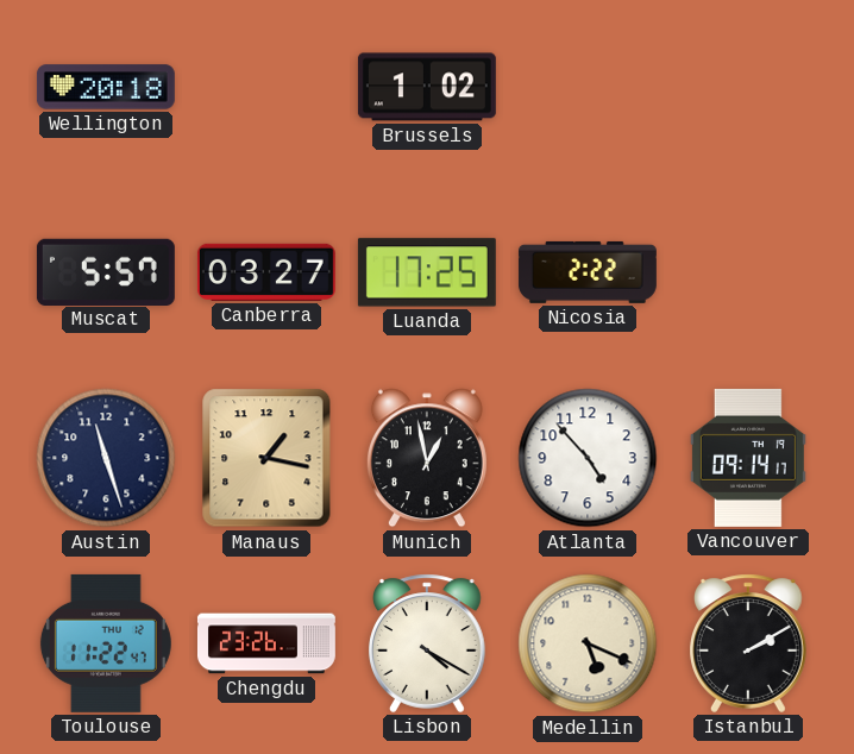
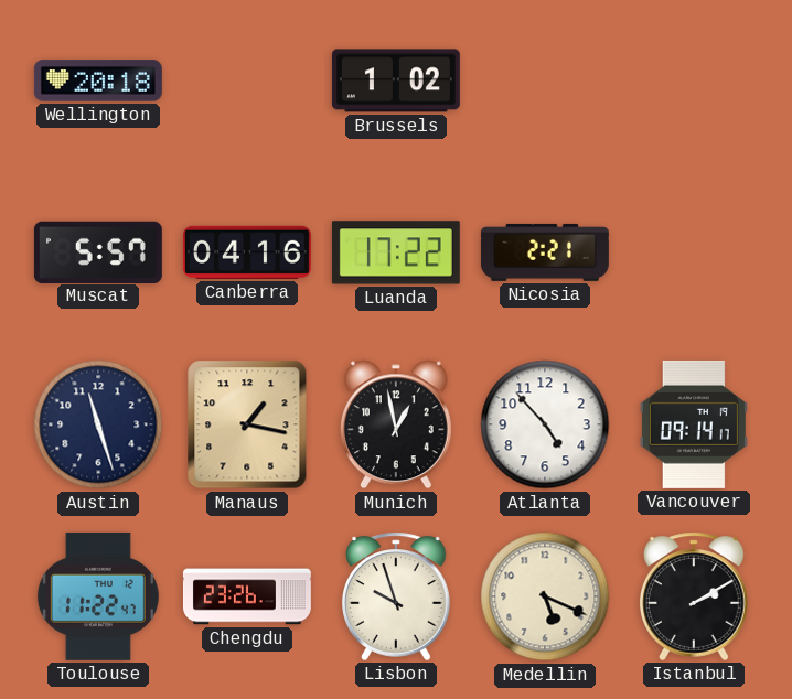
Canberra: 03:27 -> 04:16
Luanda: 17:25 -> 17:22
Nicosia: 2:22 -> 2:21
Lisbon: 4:20 -> 9:57
